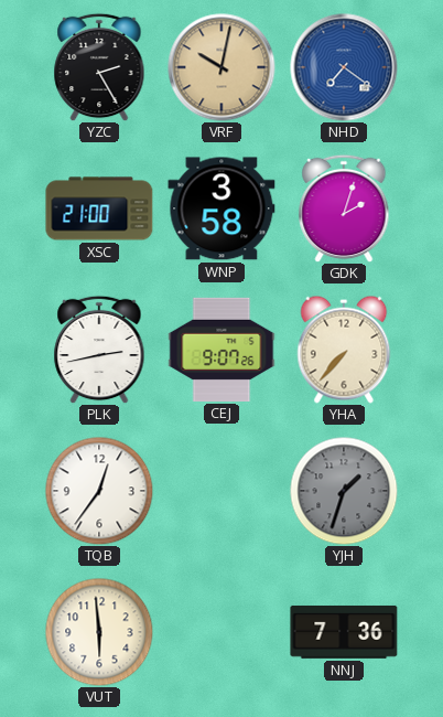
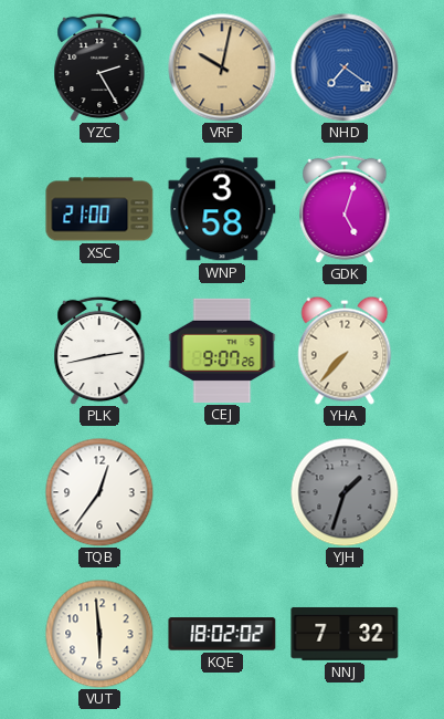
GDK: 2:03 -> 5:03
KQE: none -> 18:02
NNJ: 7:36 -> 7:32
